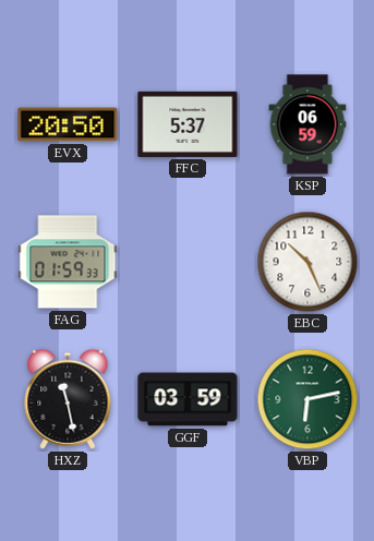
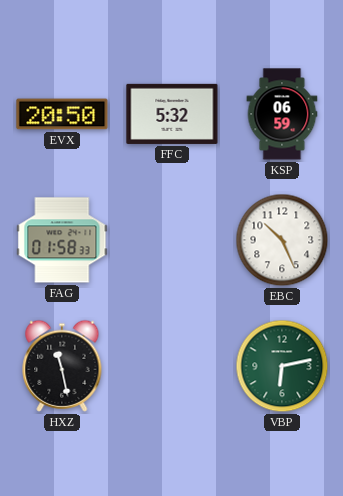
FFC: 5:37 -> 5:32
FAG: 01:59 -> 01:58
GGF: 03:59 -> none
